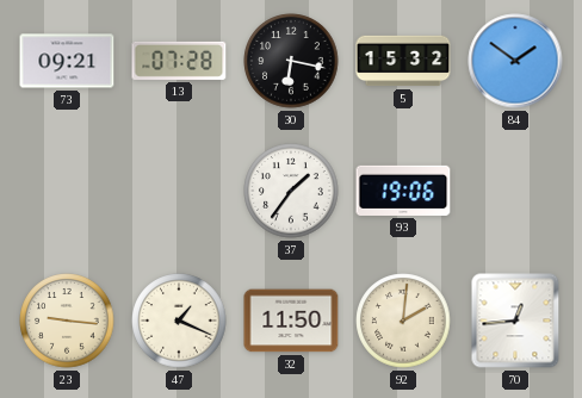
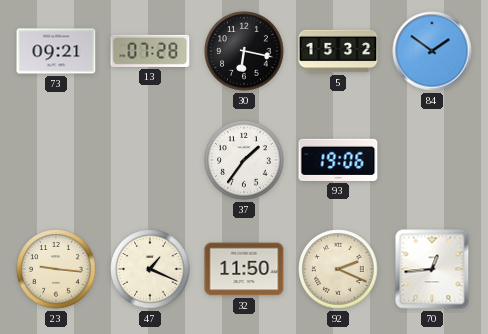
92: 2:01 -> 2:19
